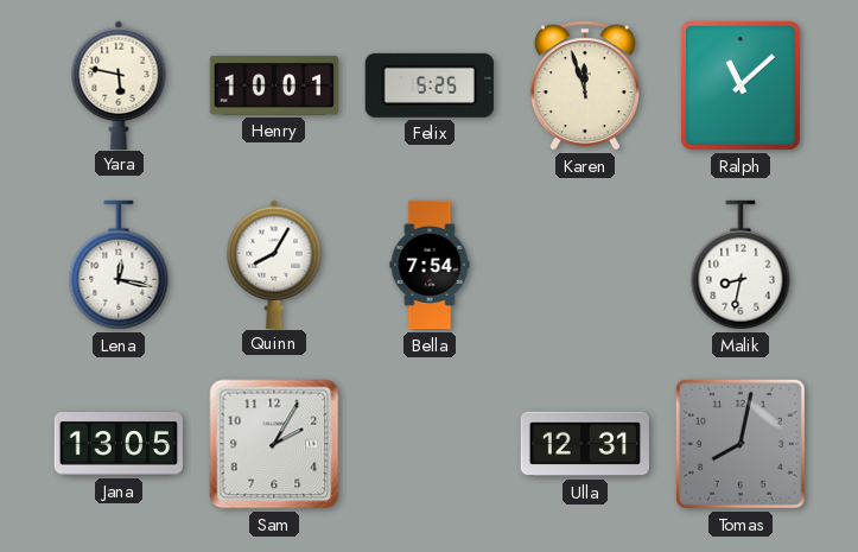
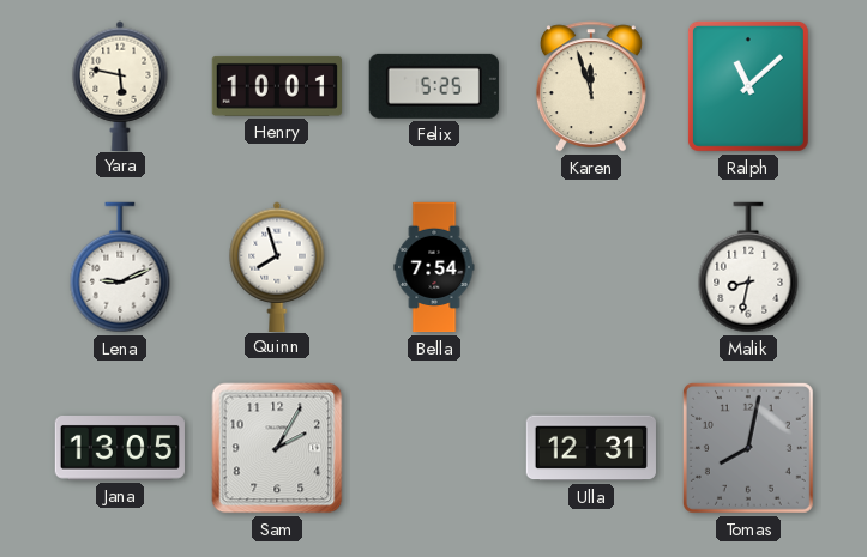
Lena: 12:17 -> 9:11
Quinn: 8:05 -> 7:57
